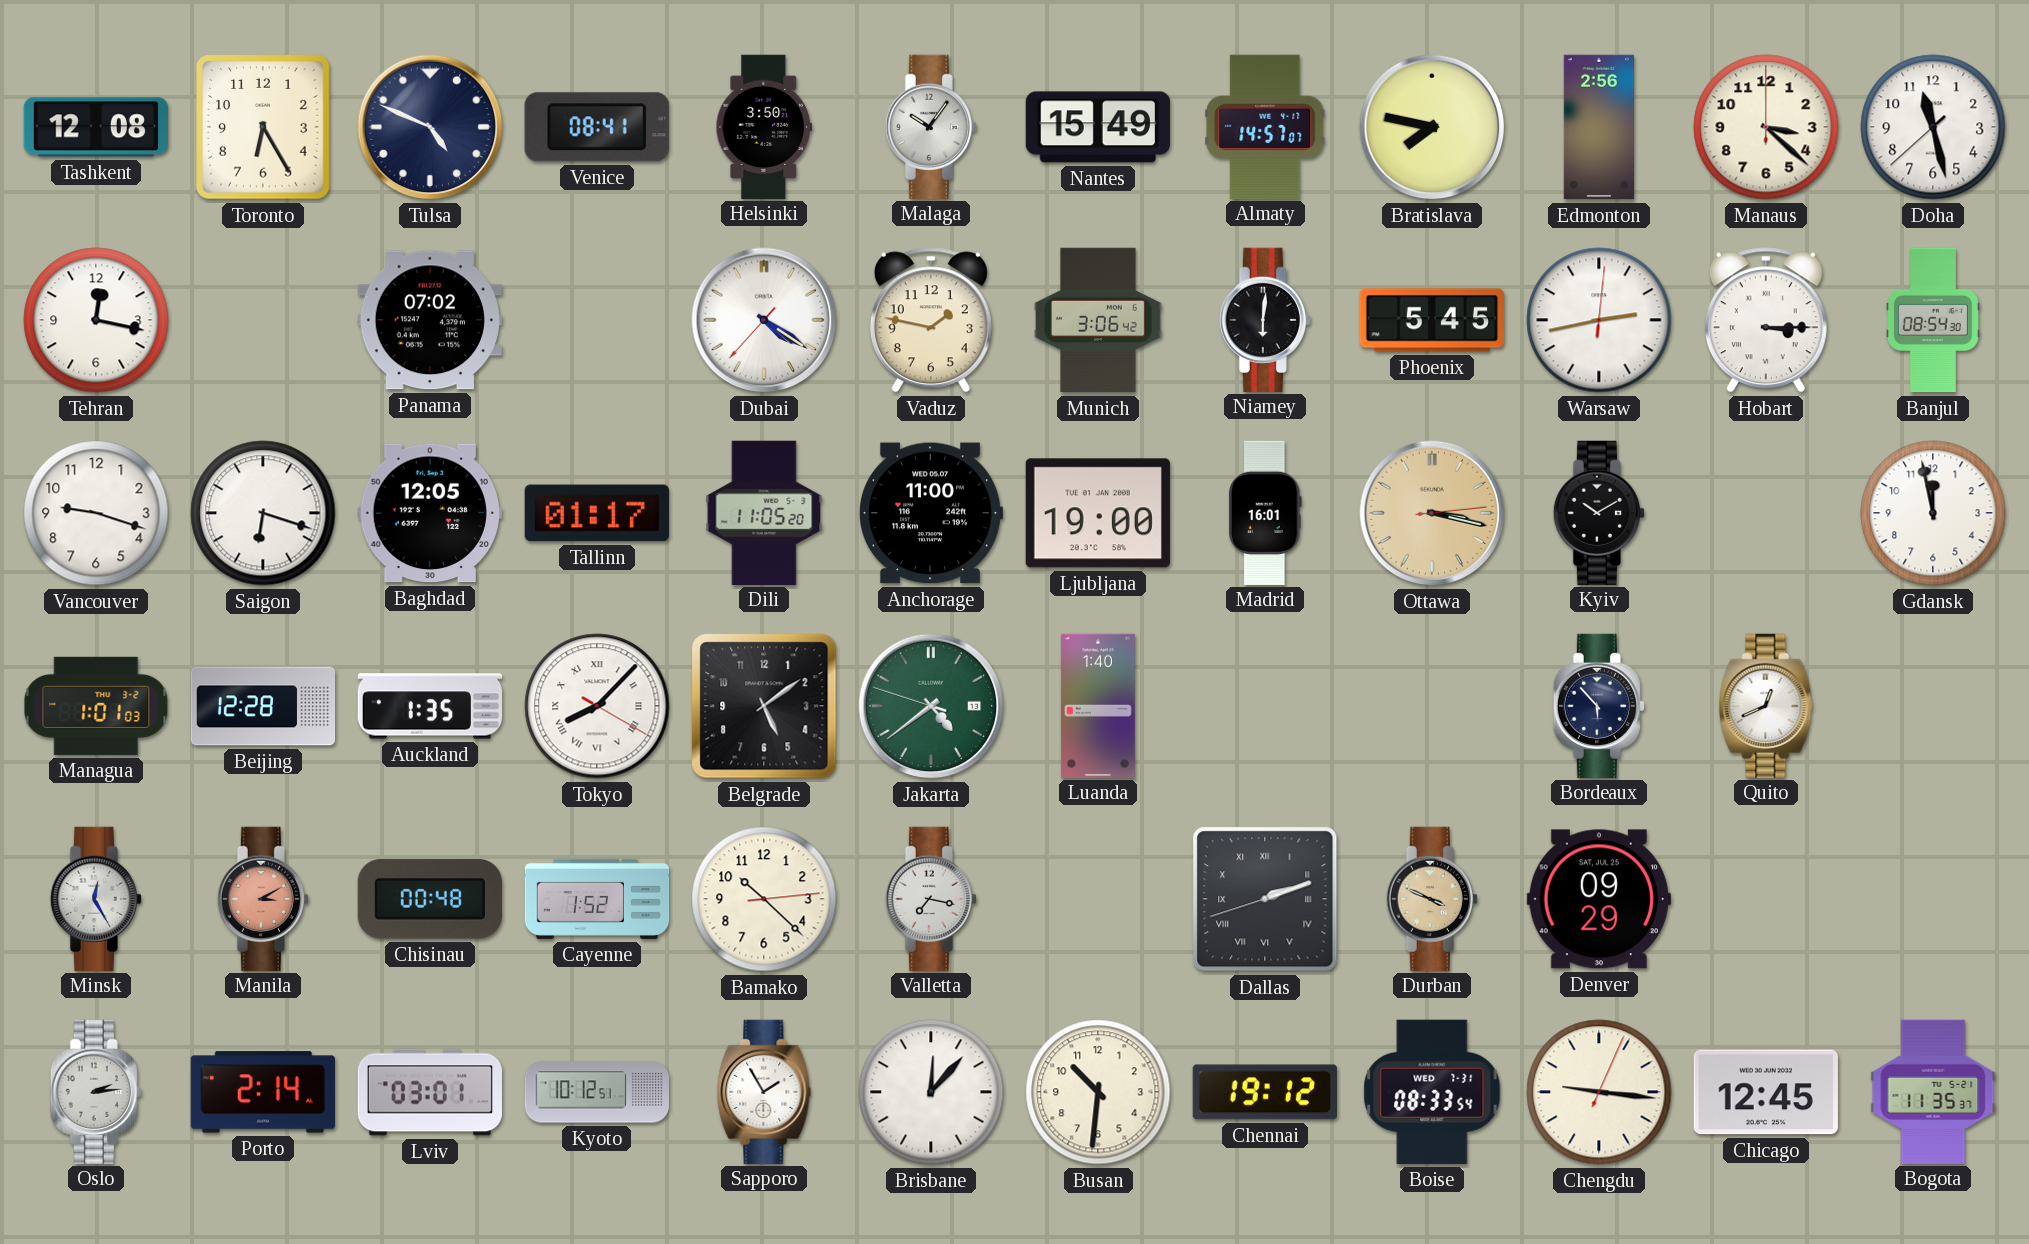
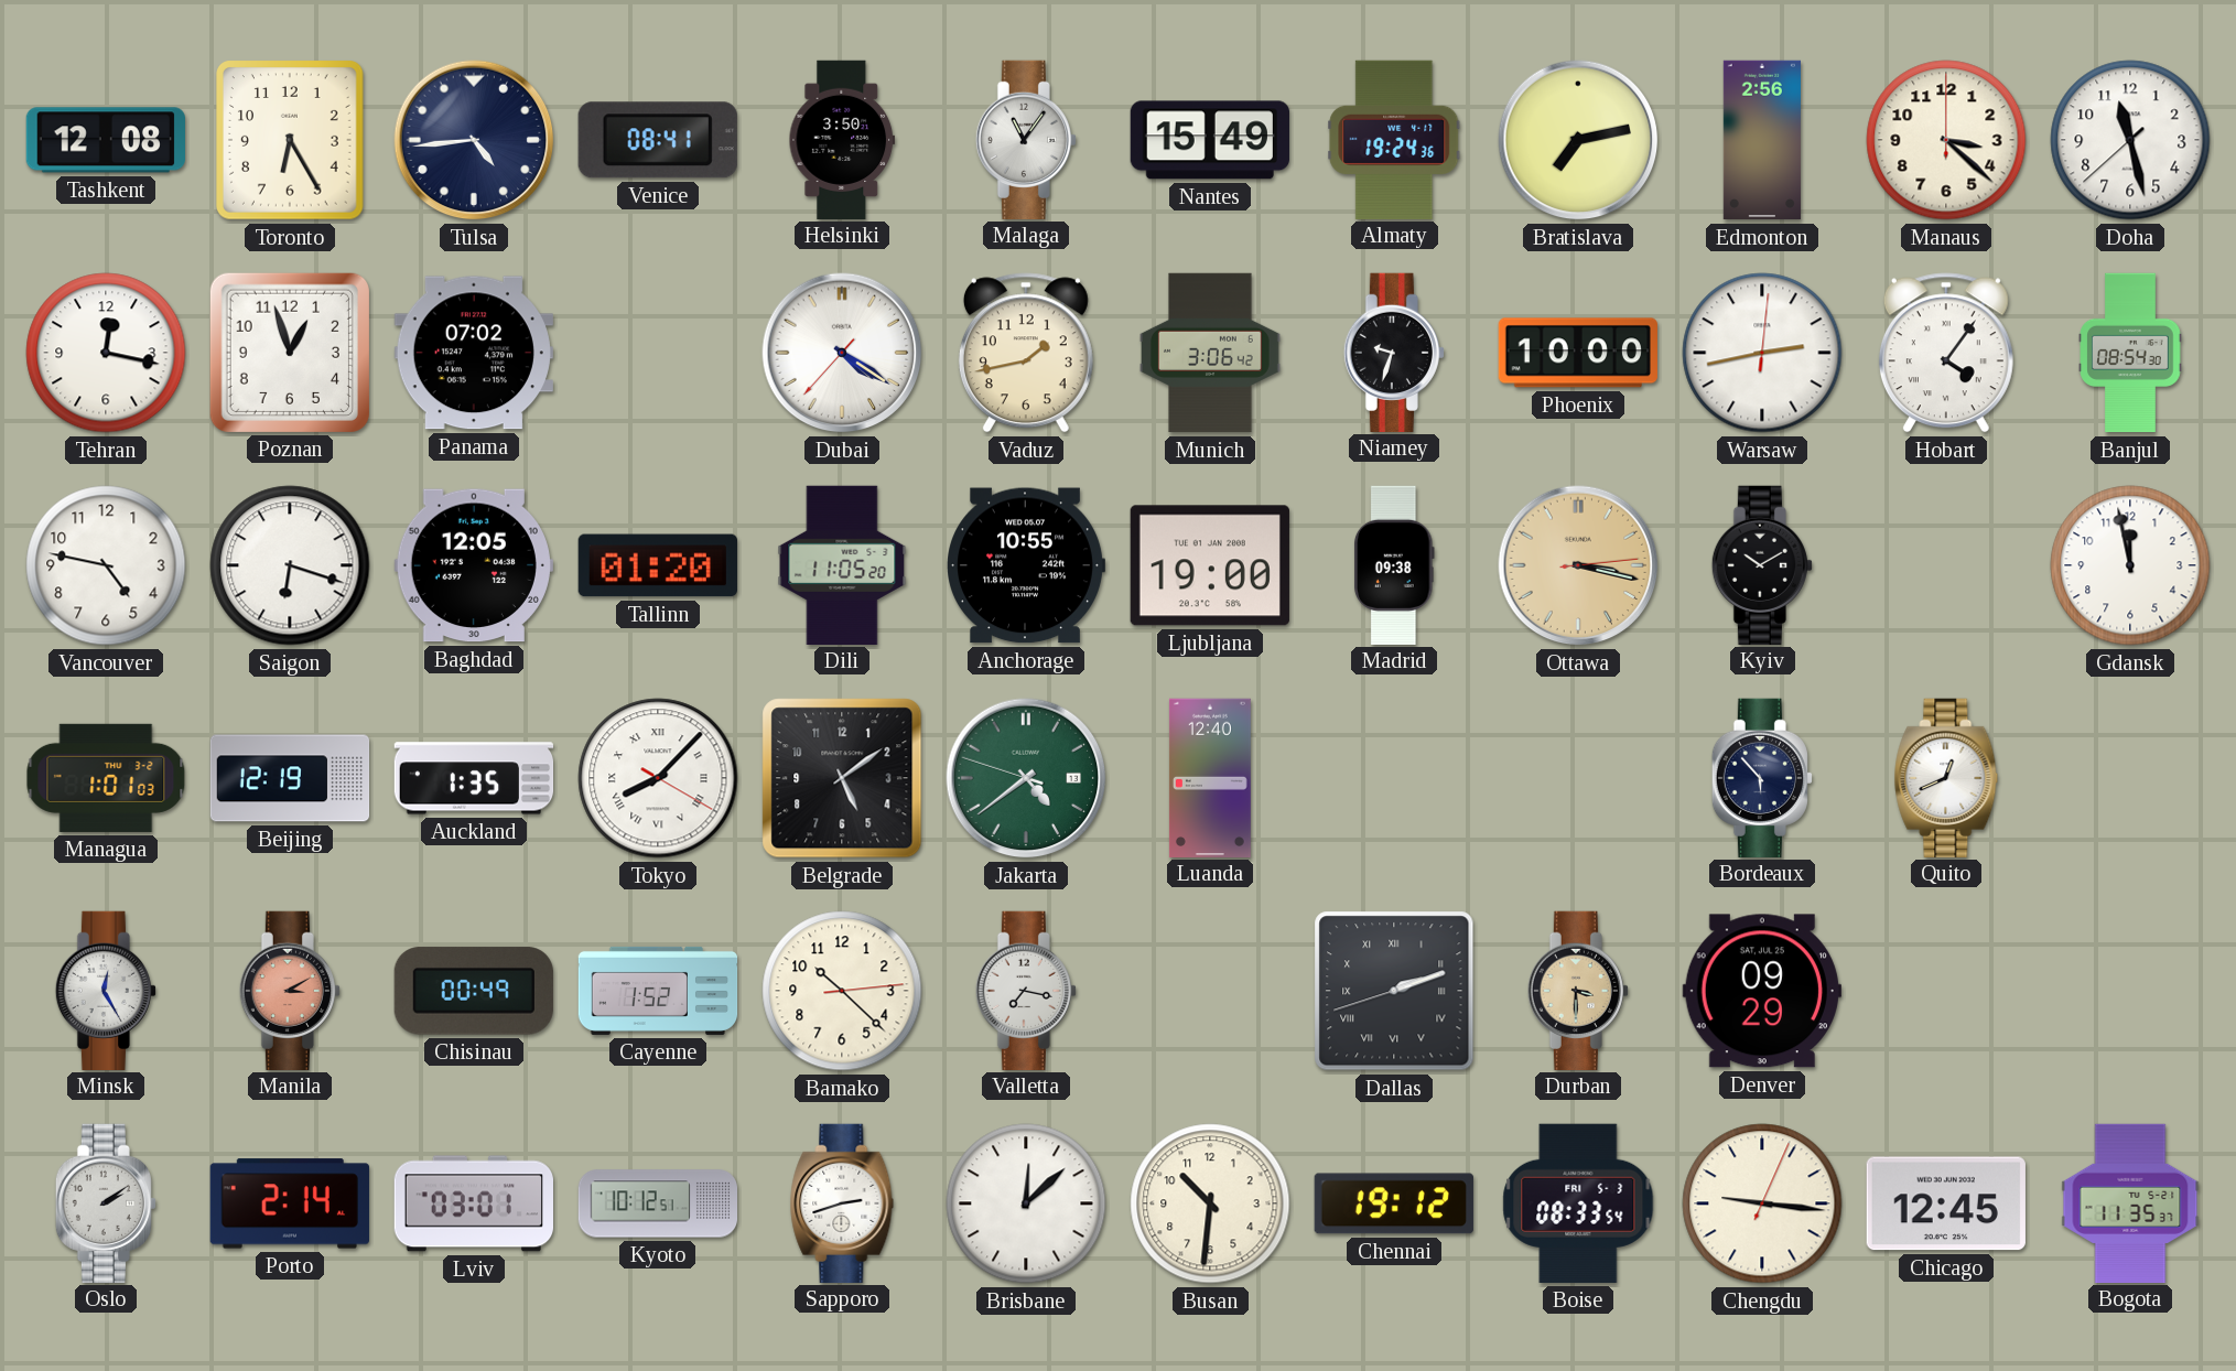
Tulsa: 4:49 -> 4:44
Malaga: 10:06 -> 11:06
Almaty: 14:57 -> 19:24
Bratislava: 7:47 -> 7:13
Poznan: none -> 12:57
Vaduz: 1:47 -> 1:43
Niamey: 6:01 -> 9:33
Phoenix: 5:45 -> 10:00
Hobart: 3:15 -> 4:06
Vancouver: 9:18 -> 4:47
Tallinn: 01:17 -> 01:20
Anchorage: 11:00 -> 10:55
Madrid: 16:01 -> 09:38
Beijing: 12:28 -> 12:19
Luanda: 1:40 -> 12:40
Chisinau: 00:48 -> 00:49
Durban: 3:49 -> 3:30
Oslo: 2:14 -> 2:09
Sapporo: 1:55 -> 2:42
Brisbane: 12:07 -> 12:08
Boise date: WED 7-31 -> FRI 5-3
